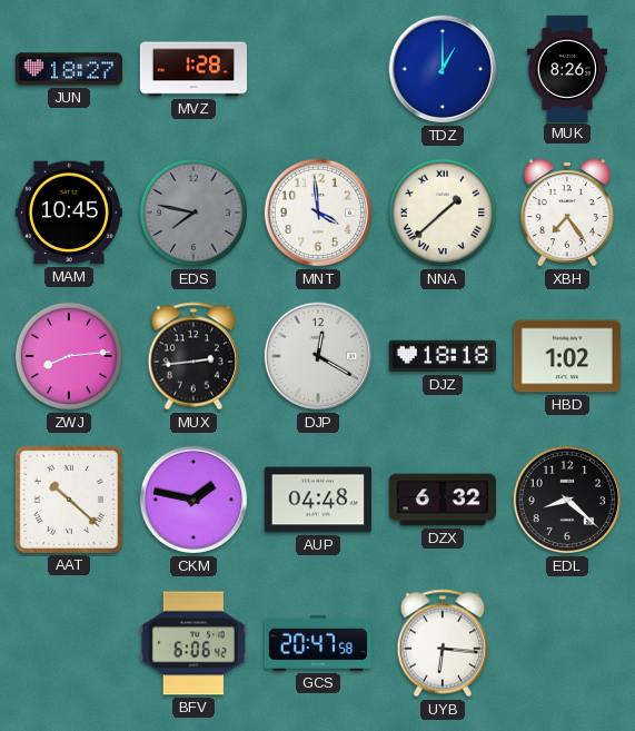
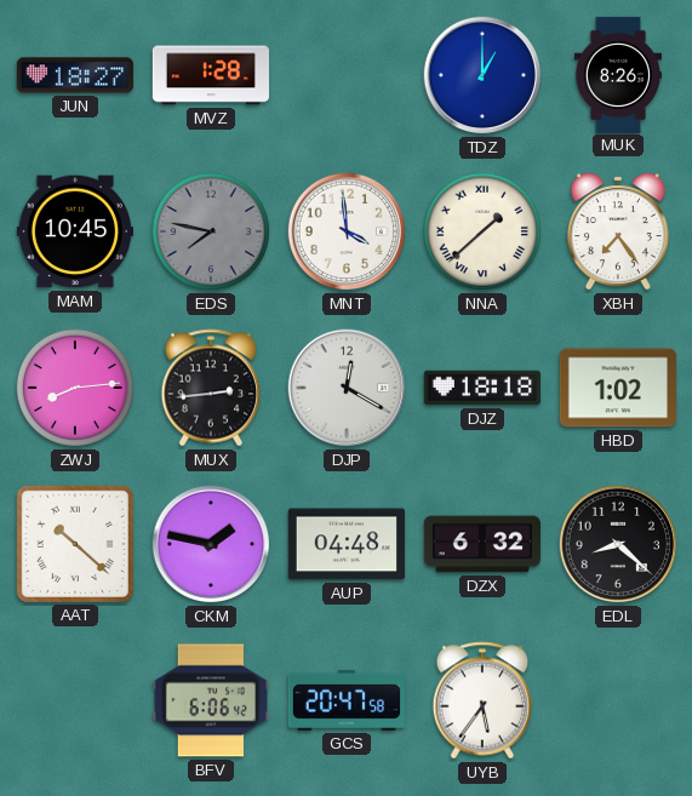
UYB: 6:16 -> 5:36
